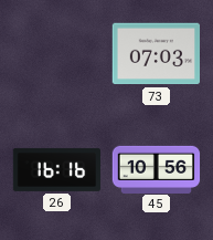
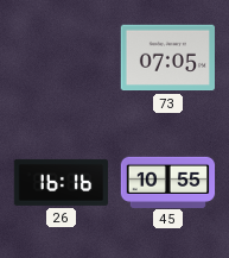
73: 07:03 -> 07:05
45: 10:56 -> 10:55
